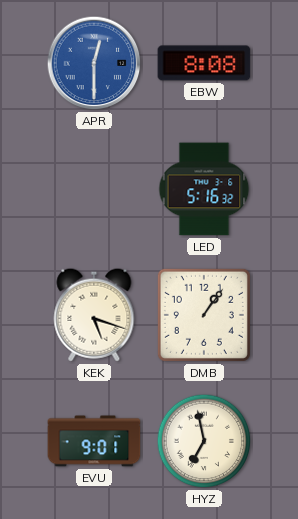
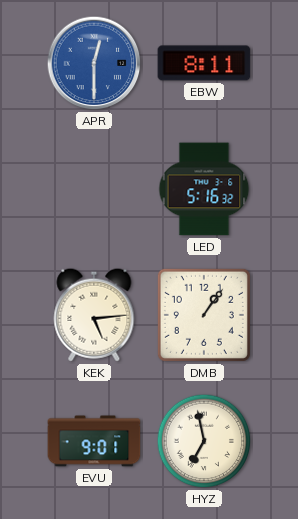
EBW: 8:08 -> 8:11
KEK: 5:18 -> 5:14
